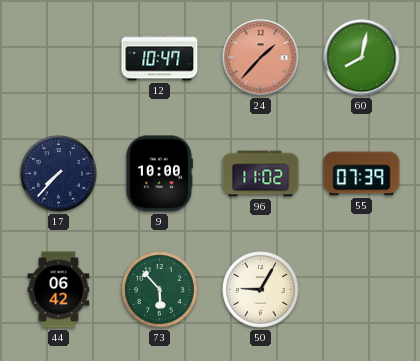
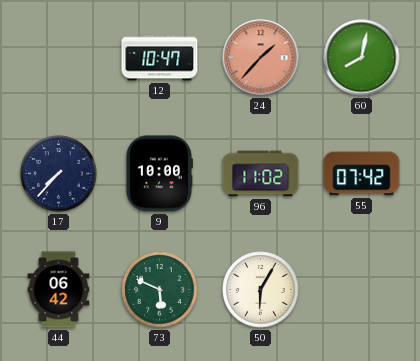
55: 07:39 -> 07:42
73: 5:53 -> 5:49
50: 9:05 -> 6:05
